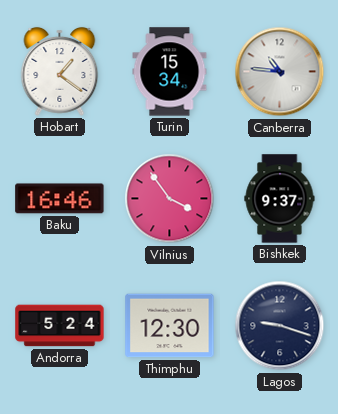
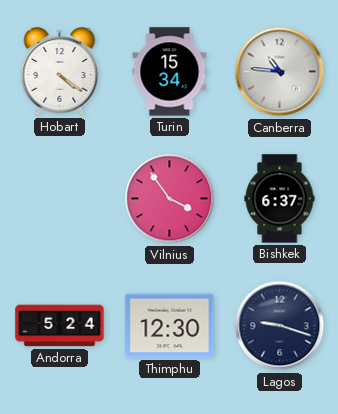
Hobart: 1:21 -> 4:21
Baku: 16:46 -> none
Bishkek: 9:37 -> 6:37
